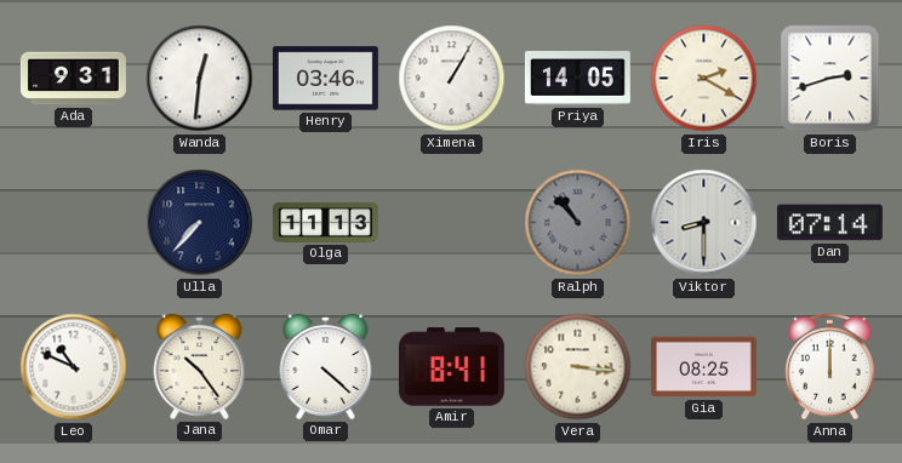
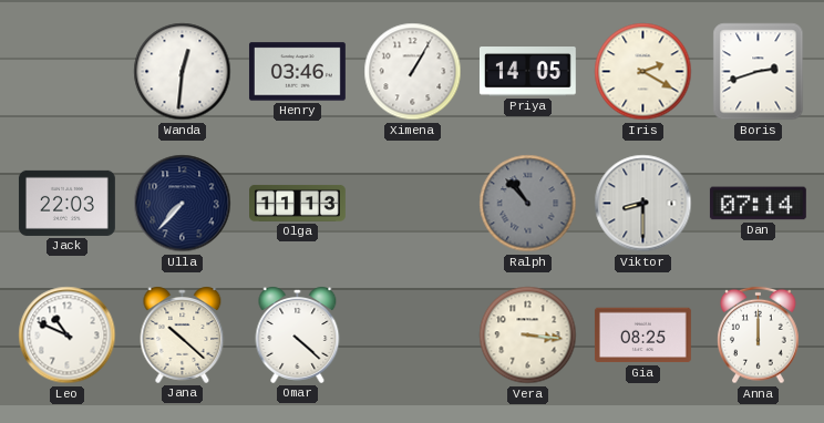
Ada: 9:31 -> none
Jack: none -> 22:03
Jana: 10:24 -> 10:22
Amir: 8:41 -> none
